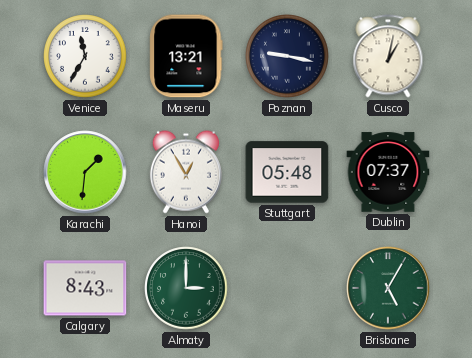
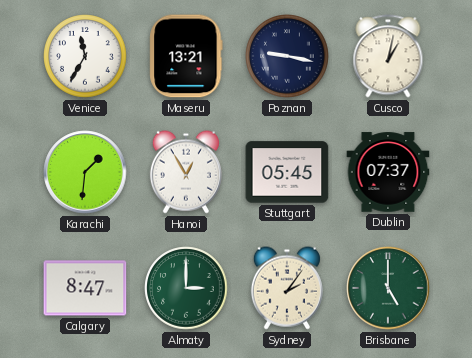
Stuttgart: 05:48 -> 05:45
Calgary: 8:43 -> 8:47
Sydney: none -> 2:06
Brisbane: 5:05 -> 5:00
